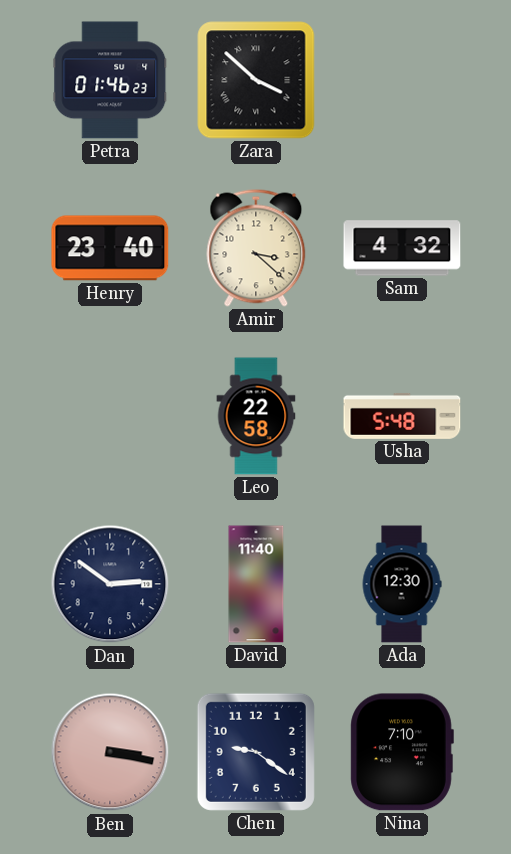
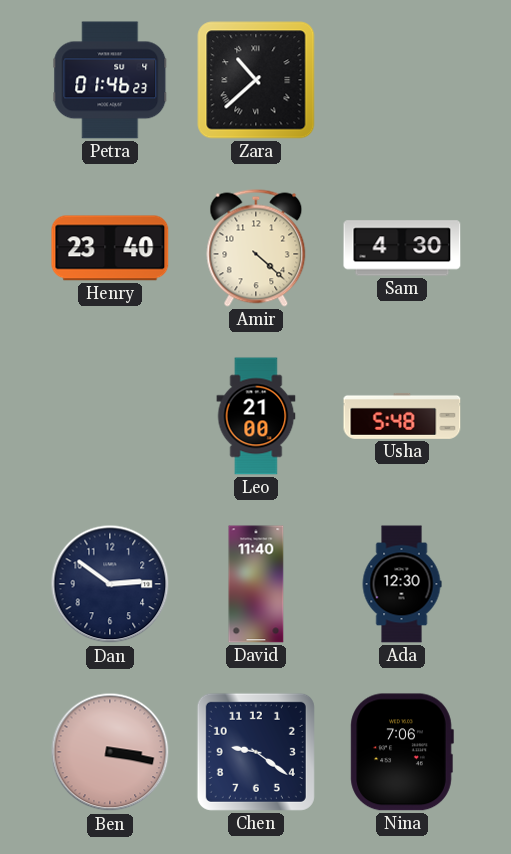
Zara: 3:52 -> 10:38
Amir: 3:22 -> 4:22
Sam: 4:32 -> 4:30
Leo: 22:58 -> 21:00
Nina: 7:10 -> 7:06
